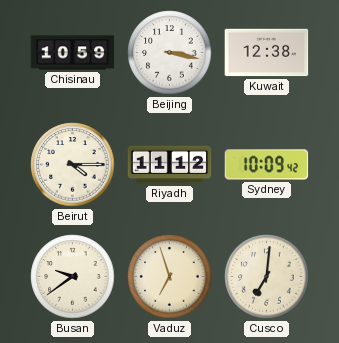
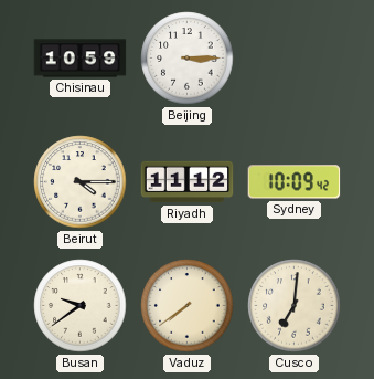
Beijing: 3:17 -> 3:15
Kuwait: 12:38 -> none
Vaduz: 6:57 -> 7:39
